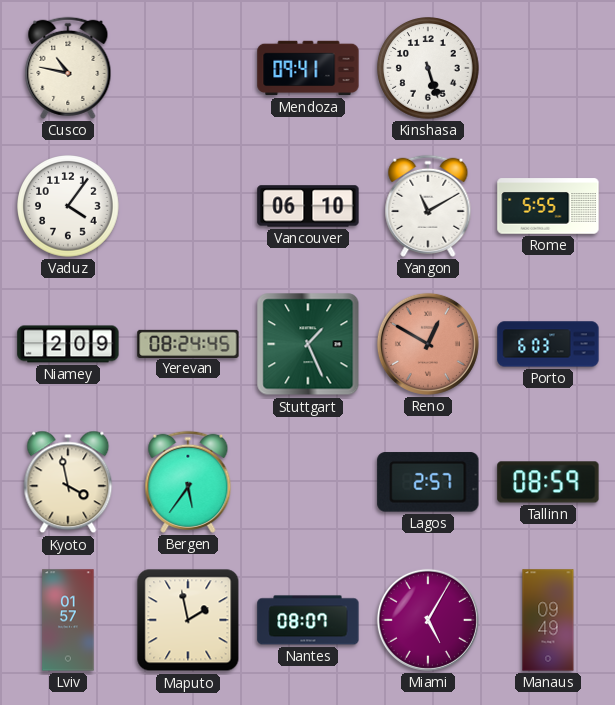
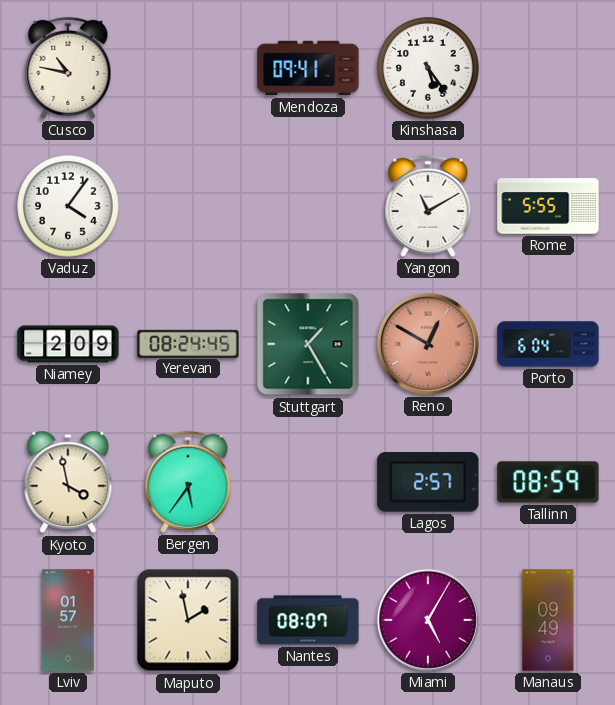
Kinshasa: 5:27 -> 5:24
Vancouver: 06:10 -> none
Stuttgart: 1:26 -> 1:25
Porto: 6:03 -> 6:04
